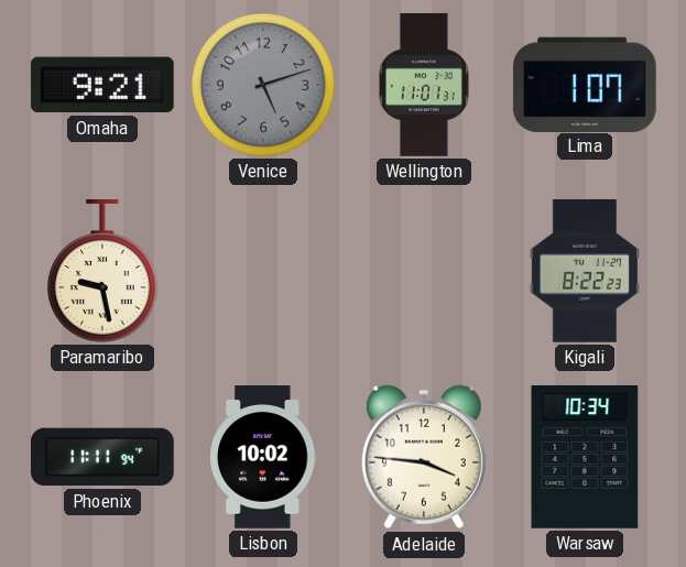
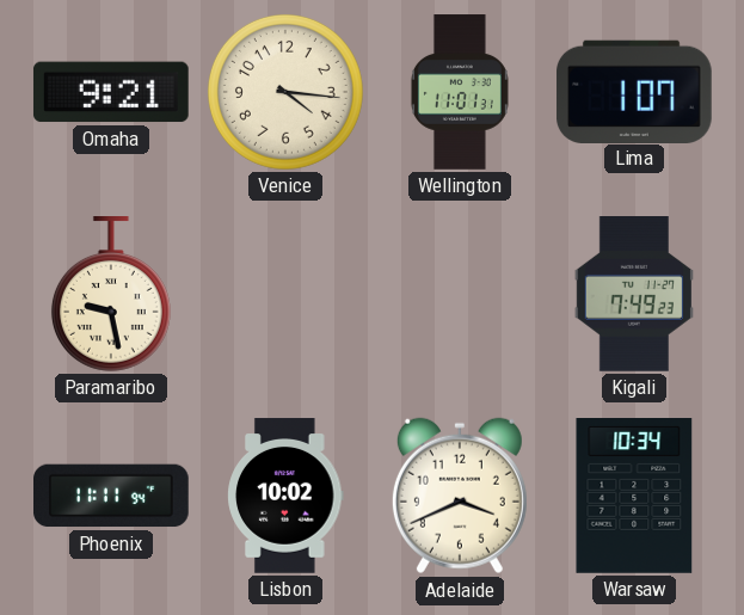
Venice: 5:12 -> 4:16
Venice dial: grey -> cream
Kigali: 8:22 -> 7:49
Adelaide: 3:46 -> 3:41
